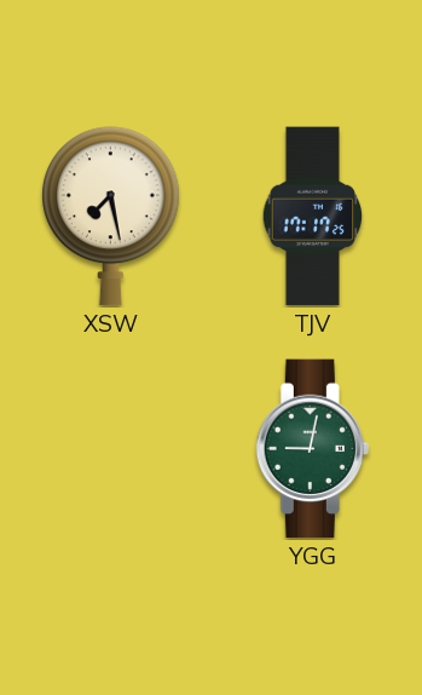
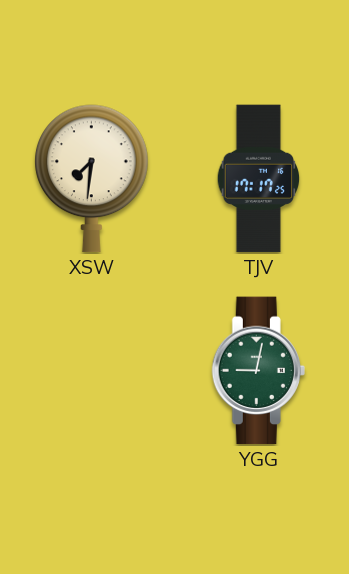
XSW: 7:28 -> 7:31
